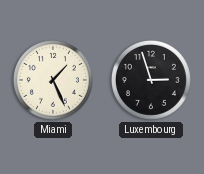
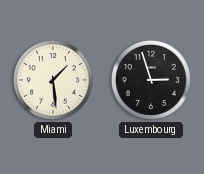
Miami: 1:26 -> 1:29
